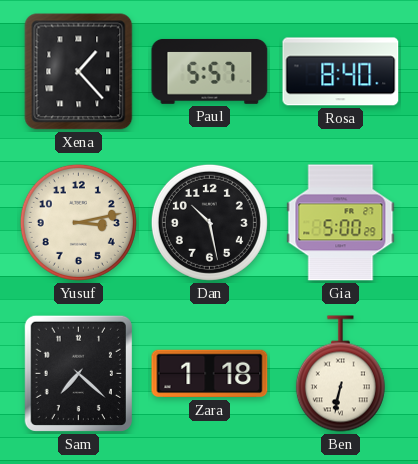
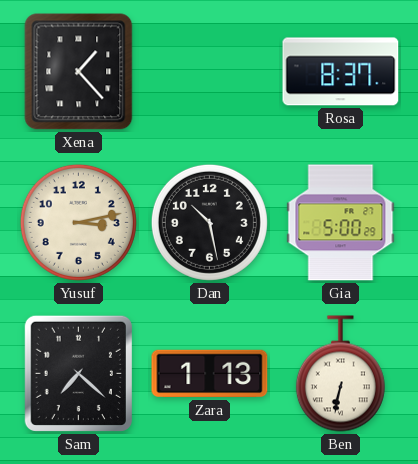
Paul: 5:57 -> none
Rosa: 8:40 -> 8:37
Zara: 1:18 -> 1:13
